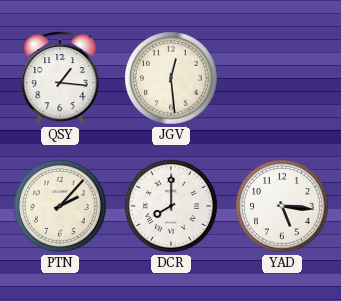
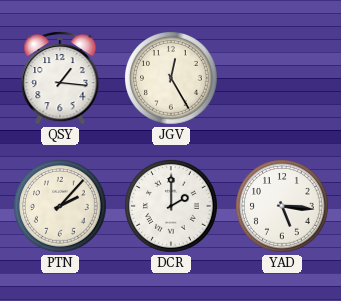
JGV: 12:29 -> 12:25
DCR: 8:00 -> 2:00
